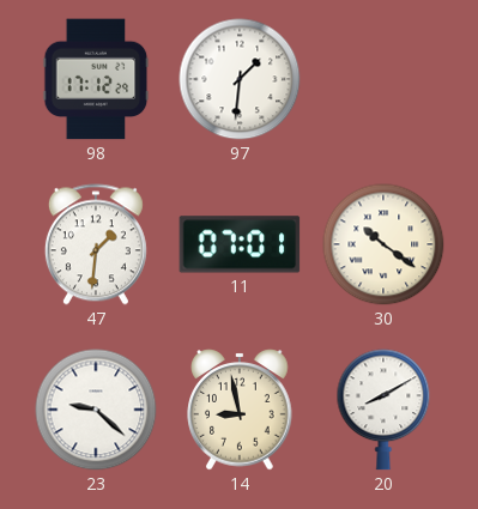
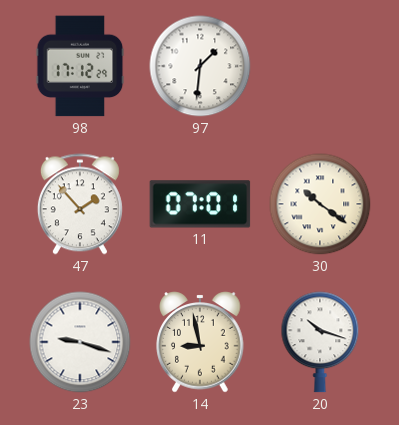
47: 1:31 -> 1:53
23: 9:22 -> 9:18
20: 8:10 -> 10:18
